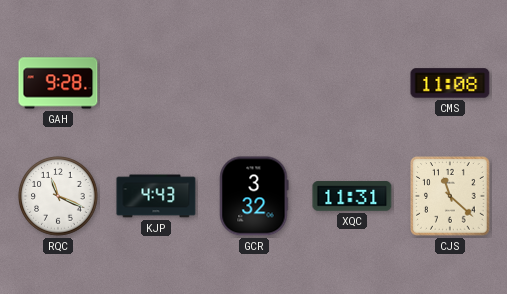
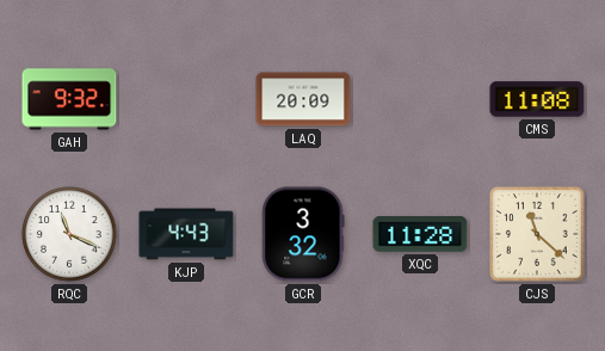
GAH: 9:28 -> 9:32
LAQ: none -> 20:09
XQC: 11:31 -> 11:28
